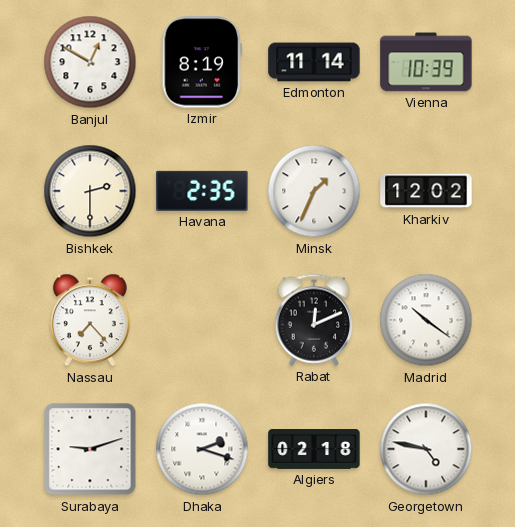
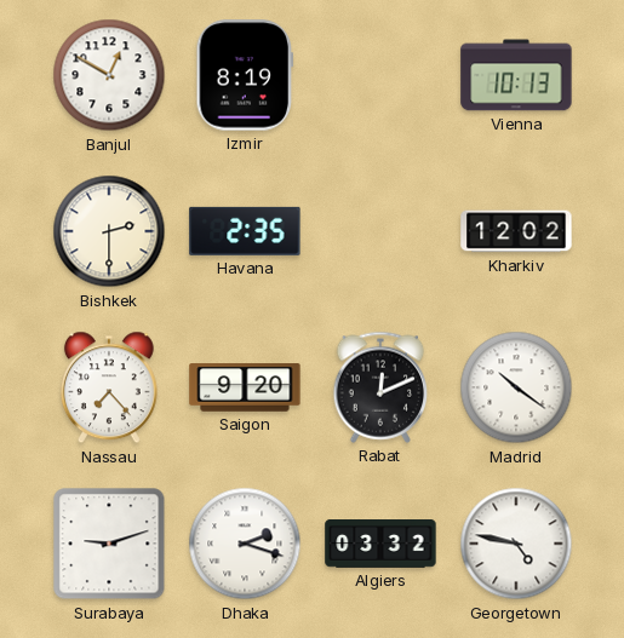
Edmonton: 11:14 -> none
Vienna: 10:39 -> 10:13
Minsk: 1:34 -> none
Saigon: none -> 9:20
Algiers: 02:18 -> 03:32
